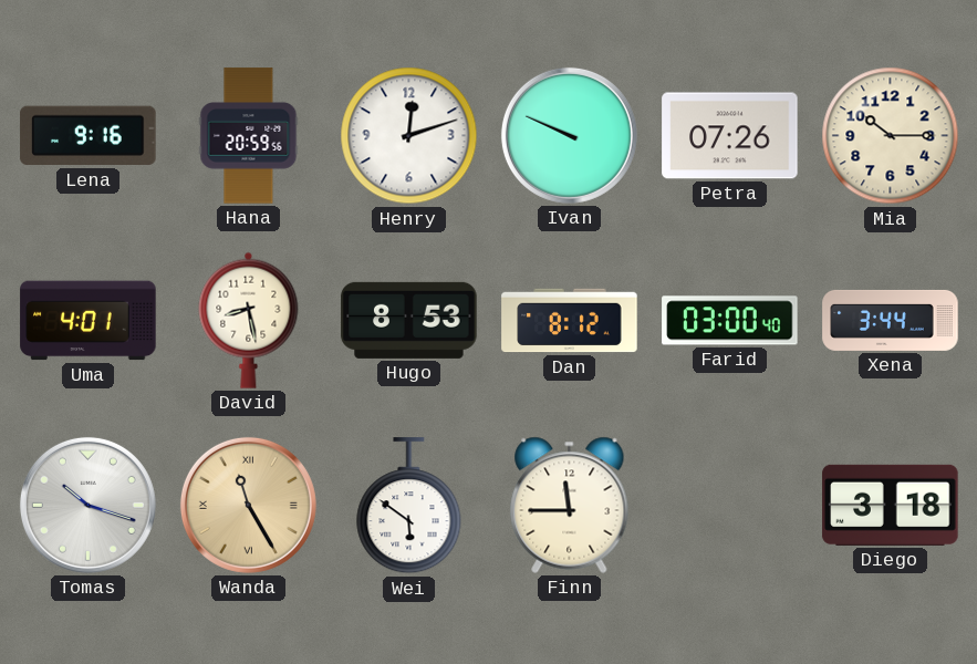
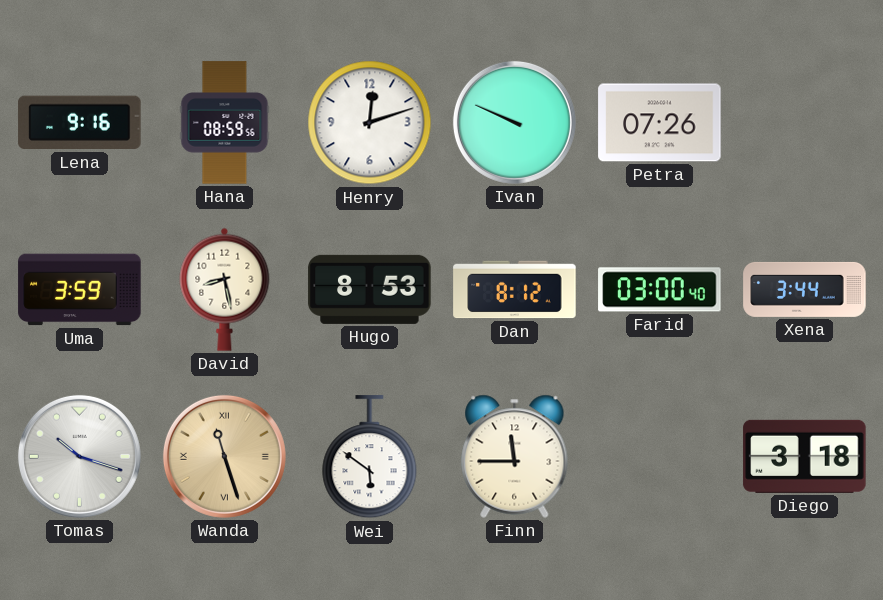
Hana: 20:59 -> 08:59
Mia: 10:15 -> none
Uma: 4:01 -> 3:59
Wanda: 11:25 -> 11:27
